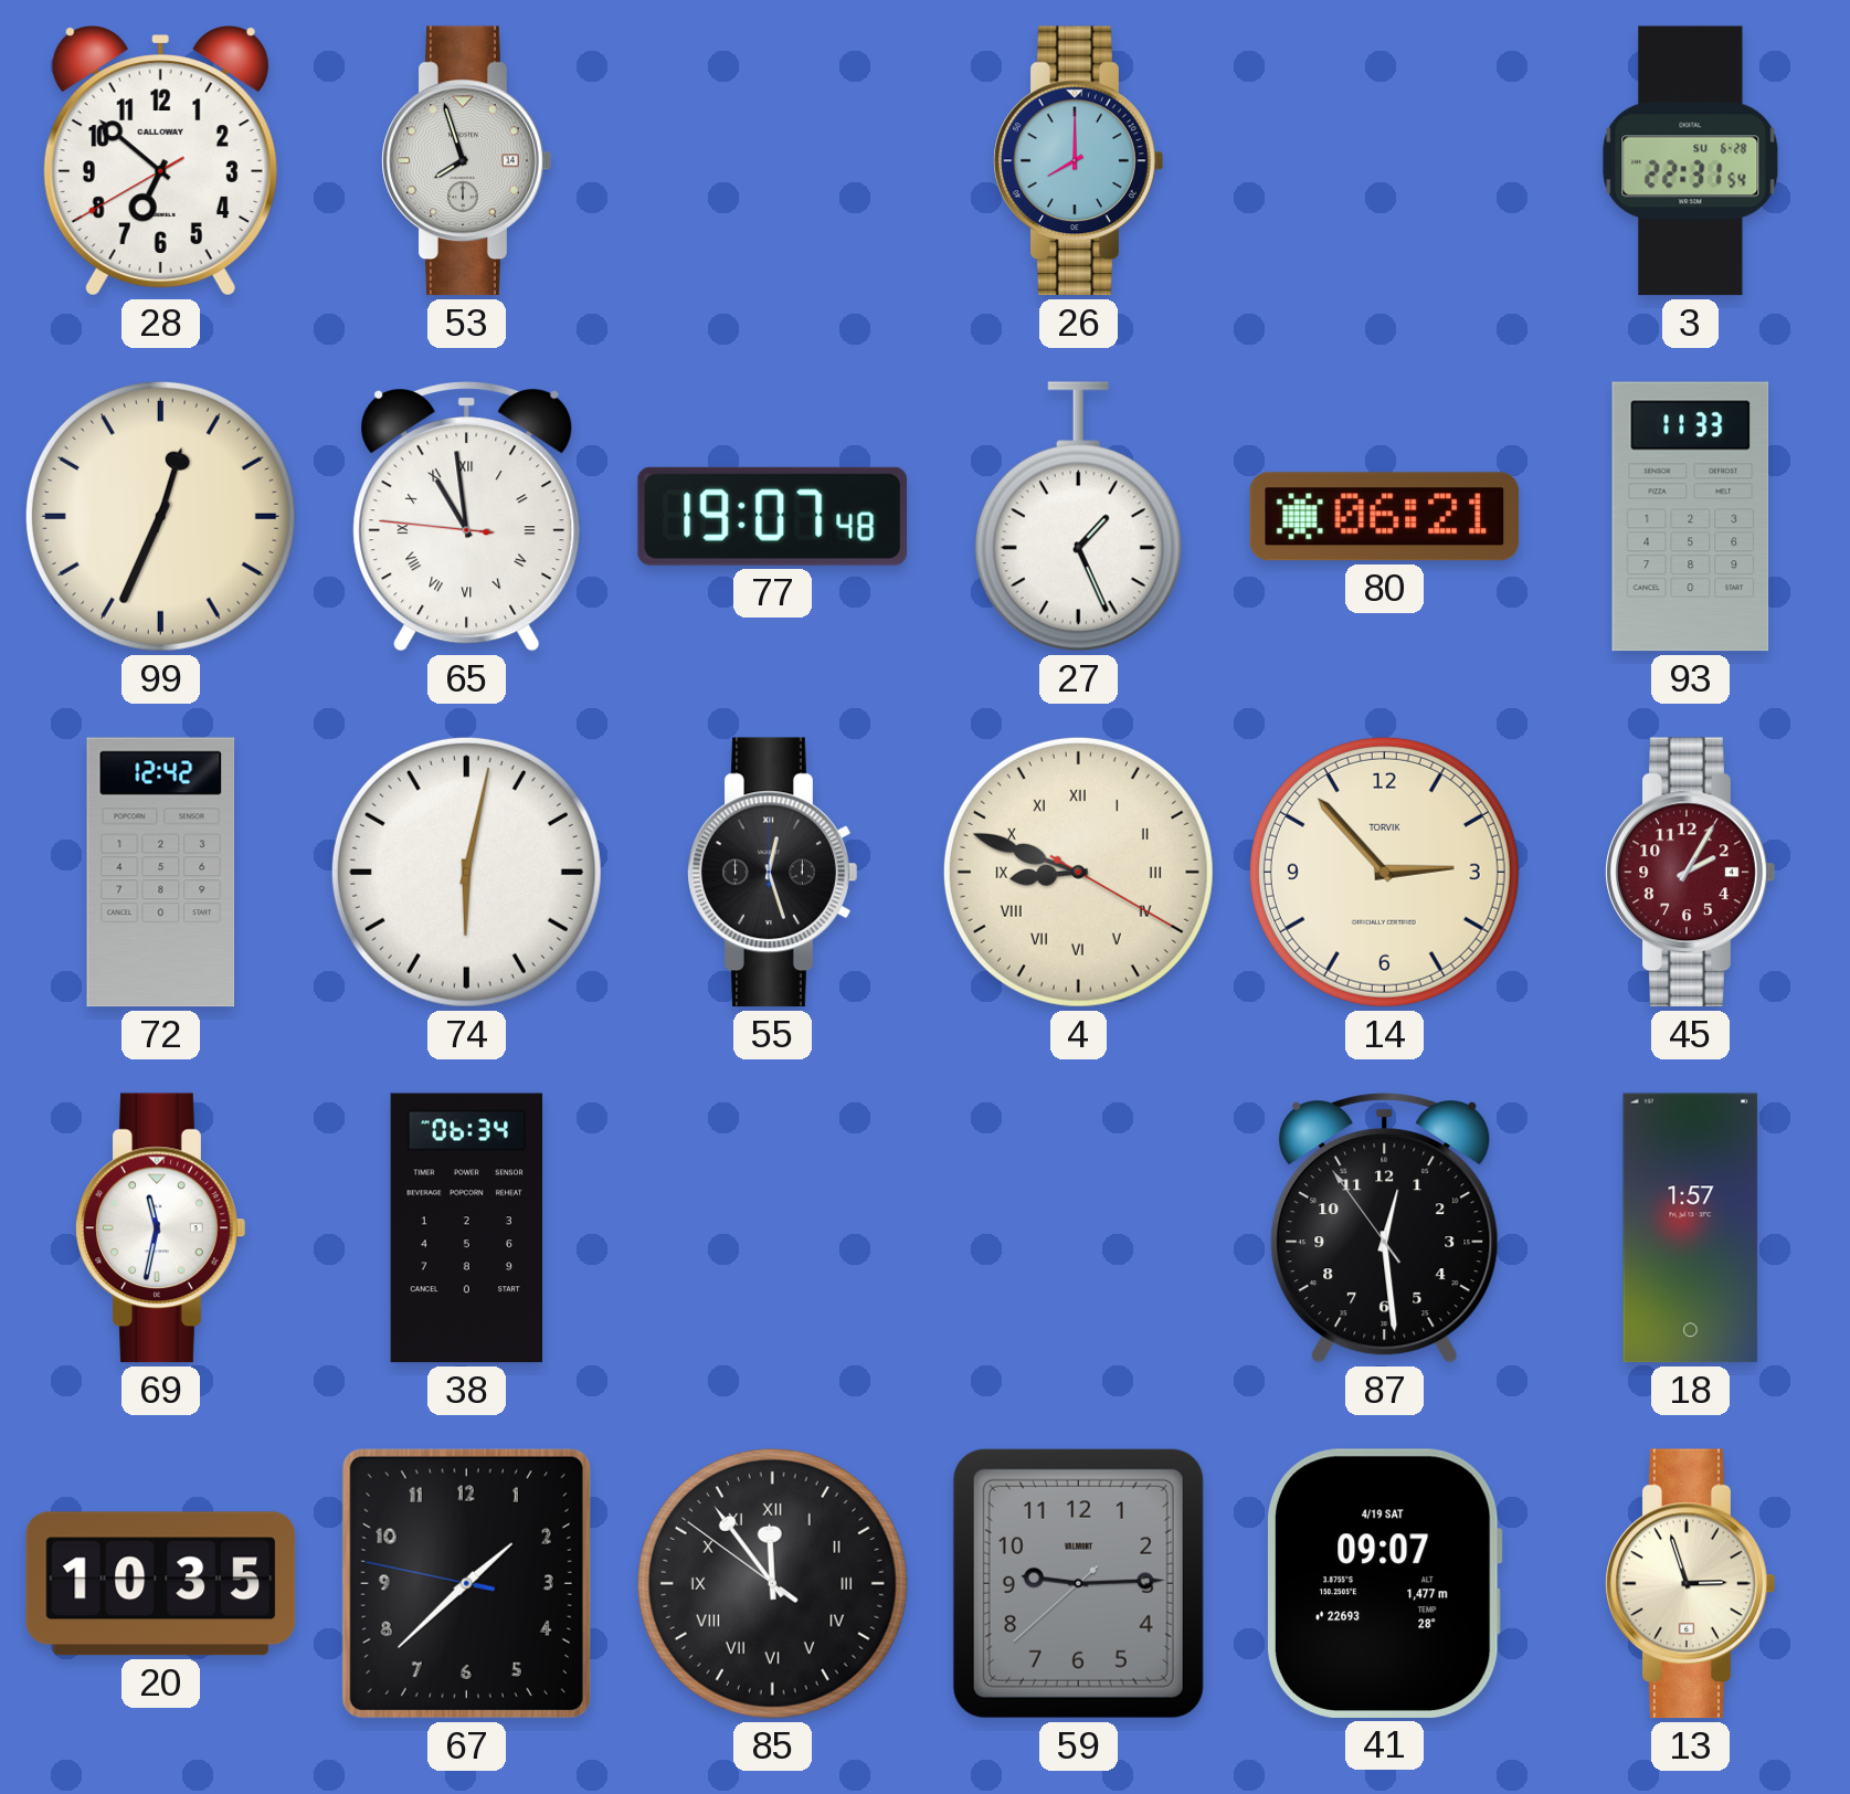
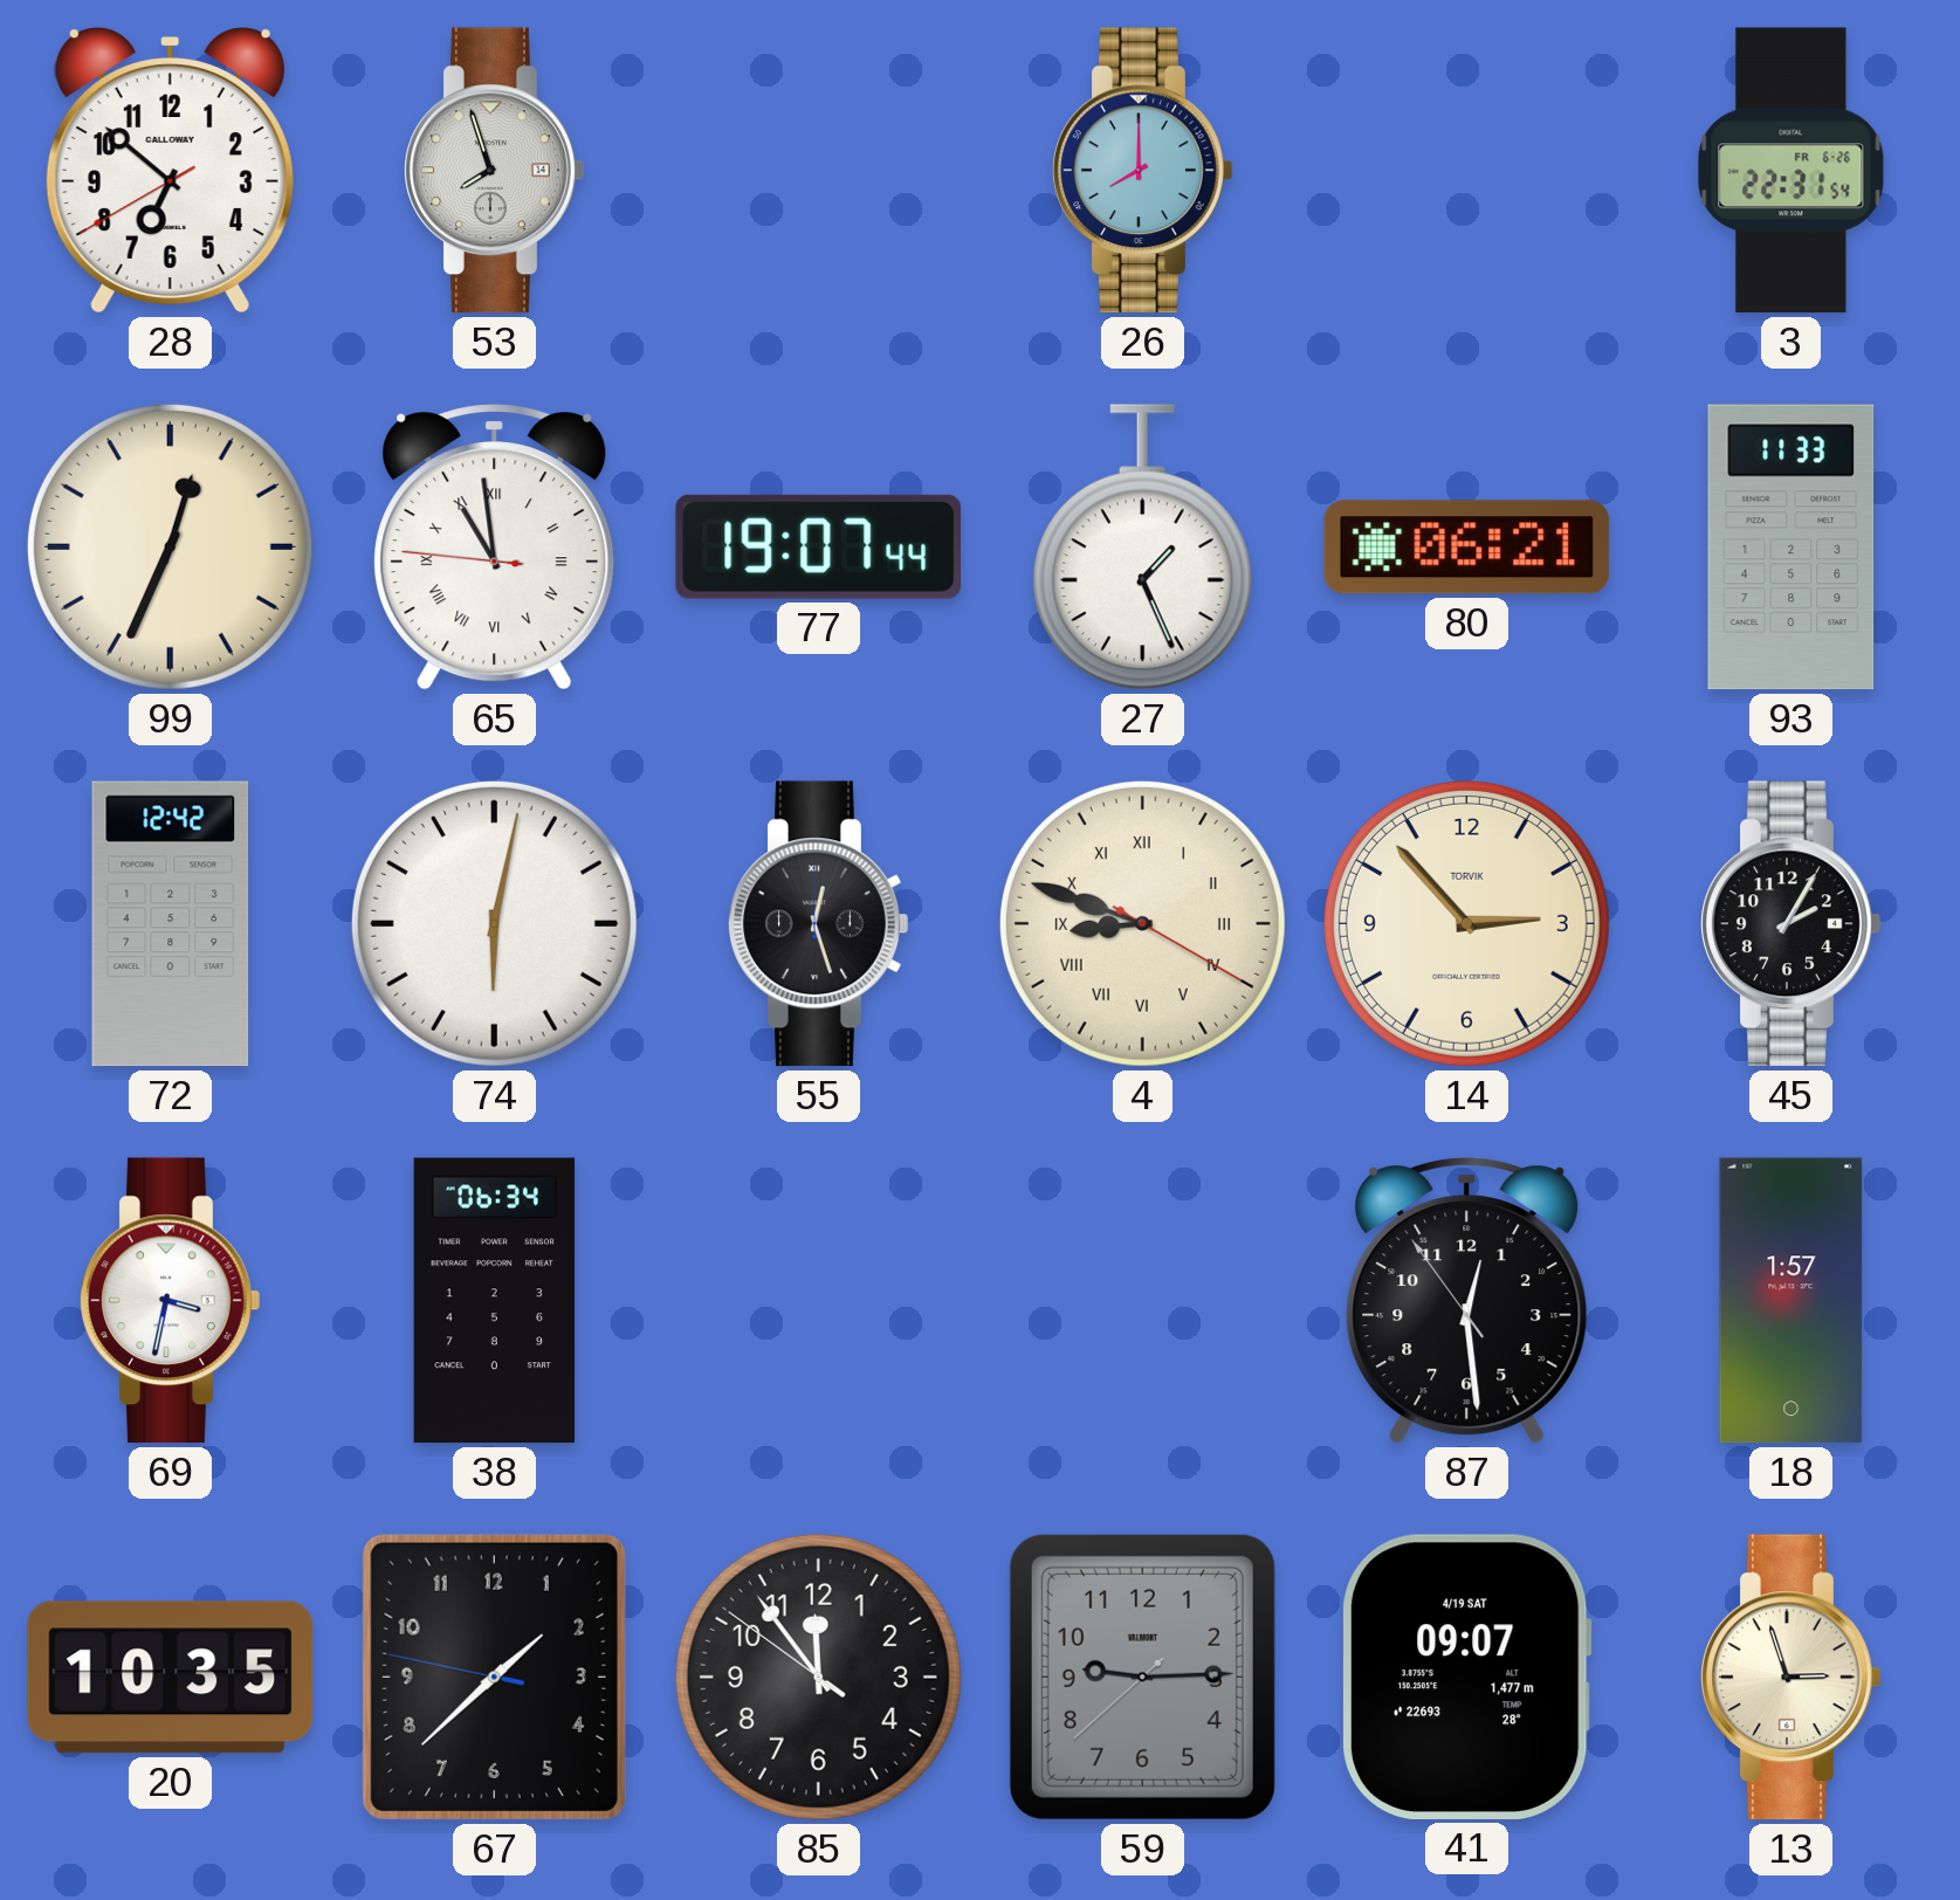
3 date: SU 6-28 -> FR 6-26
77: 19:07:48 -> 19:07:44
45 dial: burgundy -> black
69: 11:32 -> 3:32
85 numerals: Roman -> Arabic
